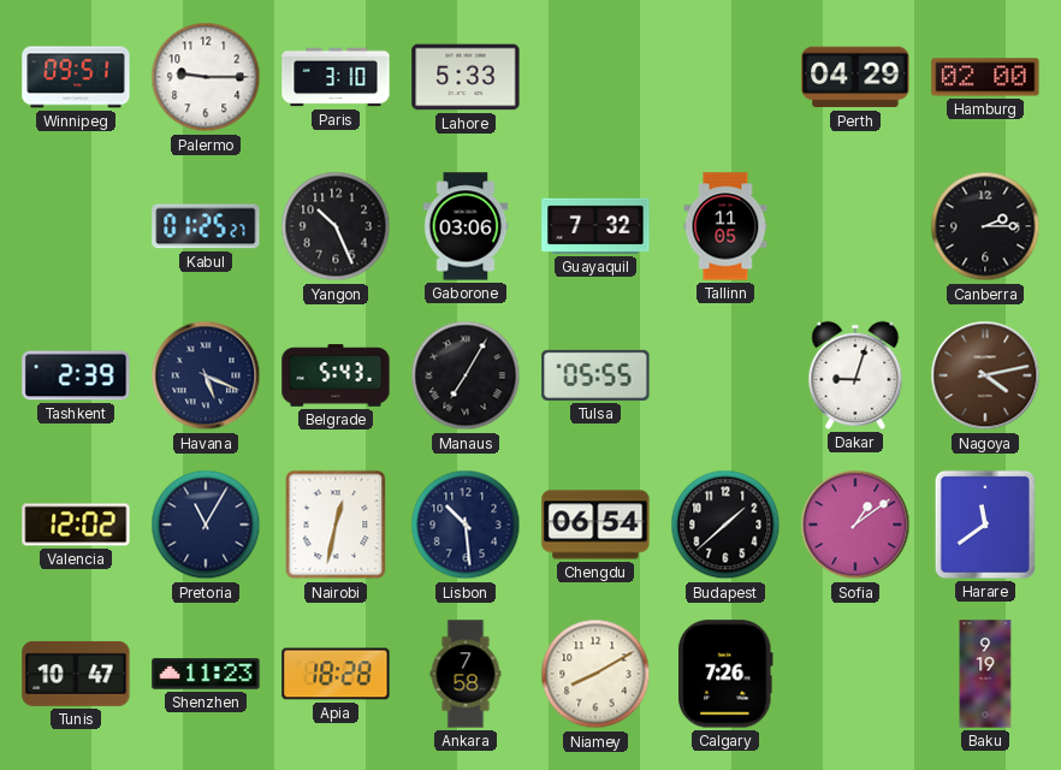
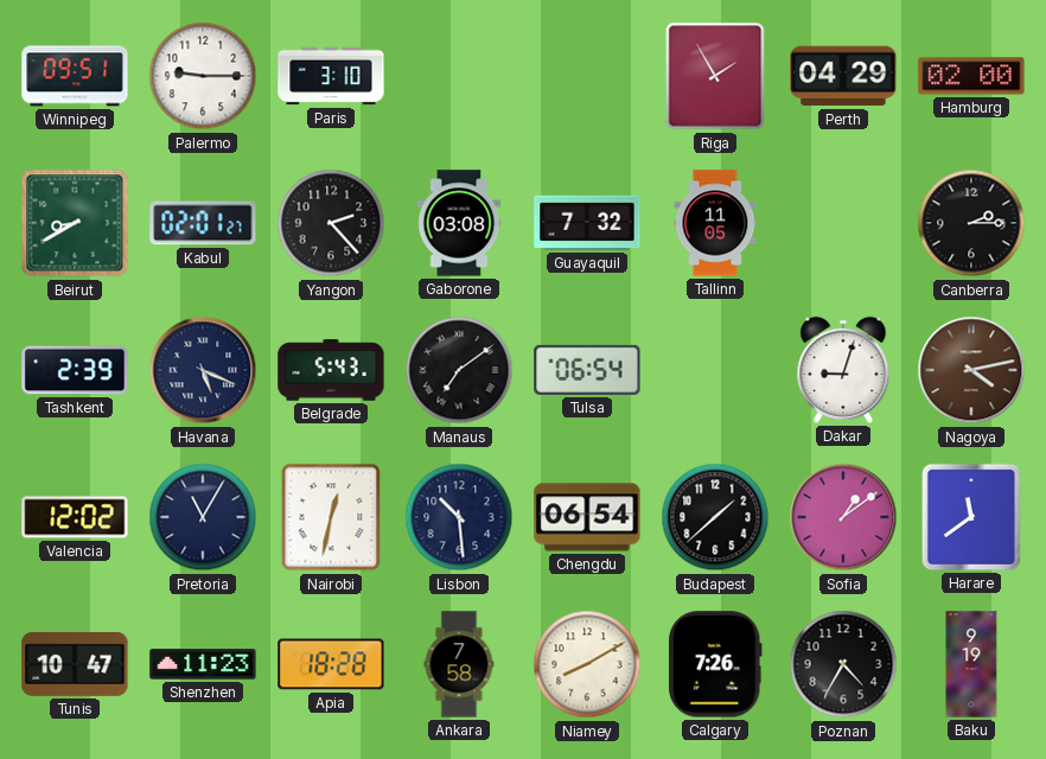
Lahore: 5:33 -> none
Riga: none -> 1:55
Beirut: none -> 8:40
Kabul: 01:25 -> 02:01
Yangon: 10:26 -> 2:23
Gaborone: 03:06 -> 03:08
Manaus: 7:05 -> 7:09
Tulsa: 05:55 -> 06:54
Poznan: none -> 4:35
